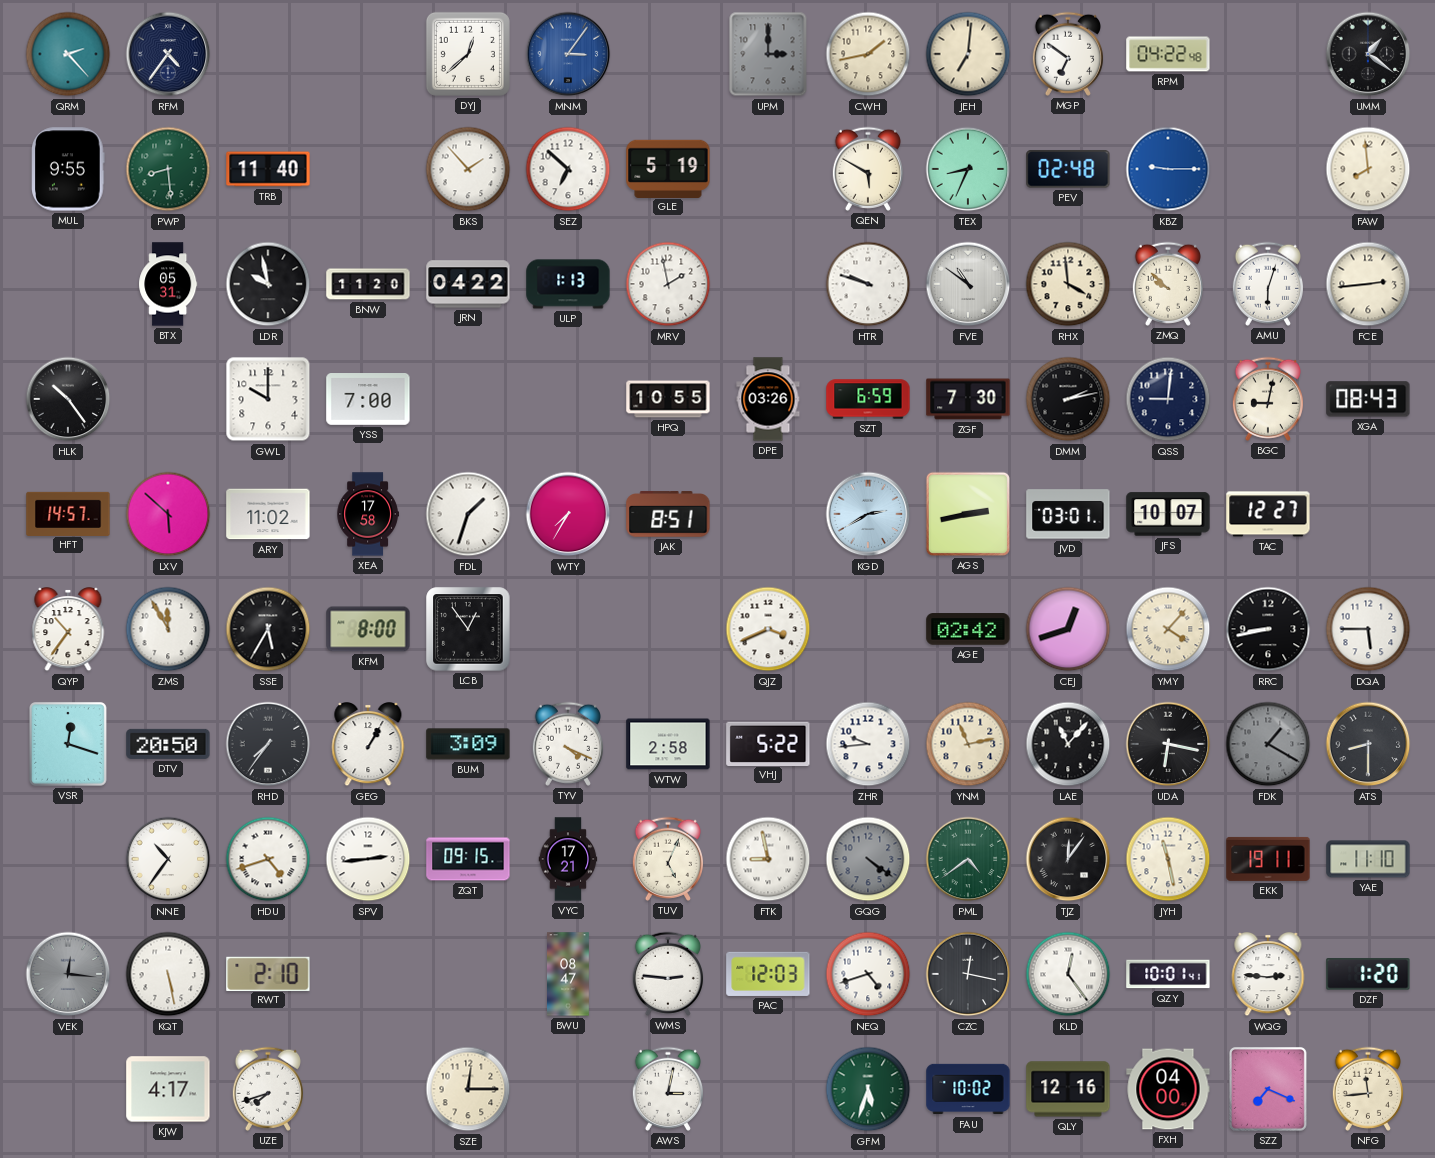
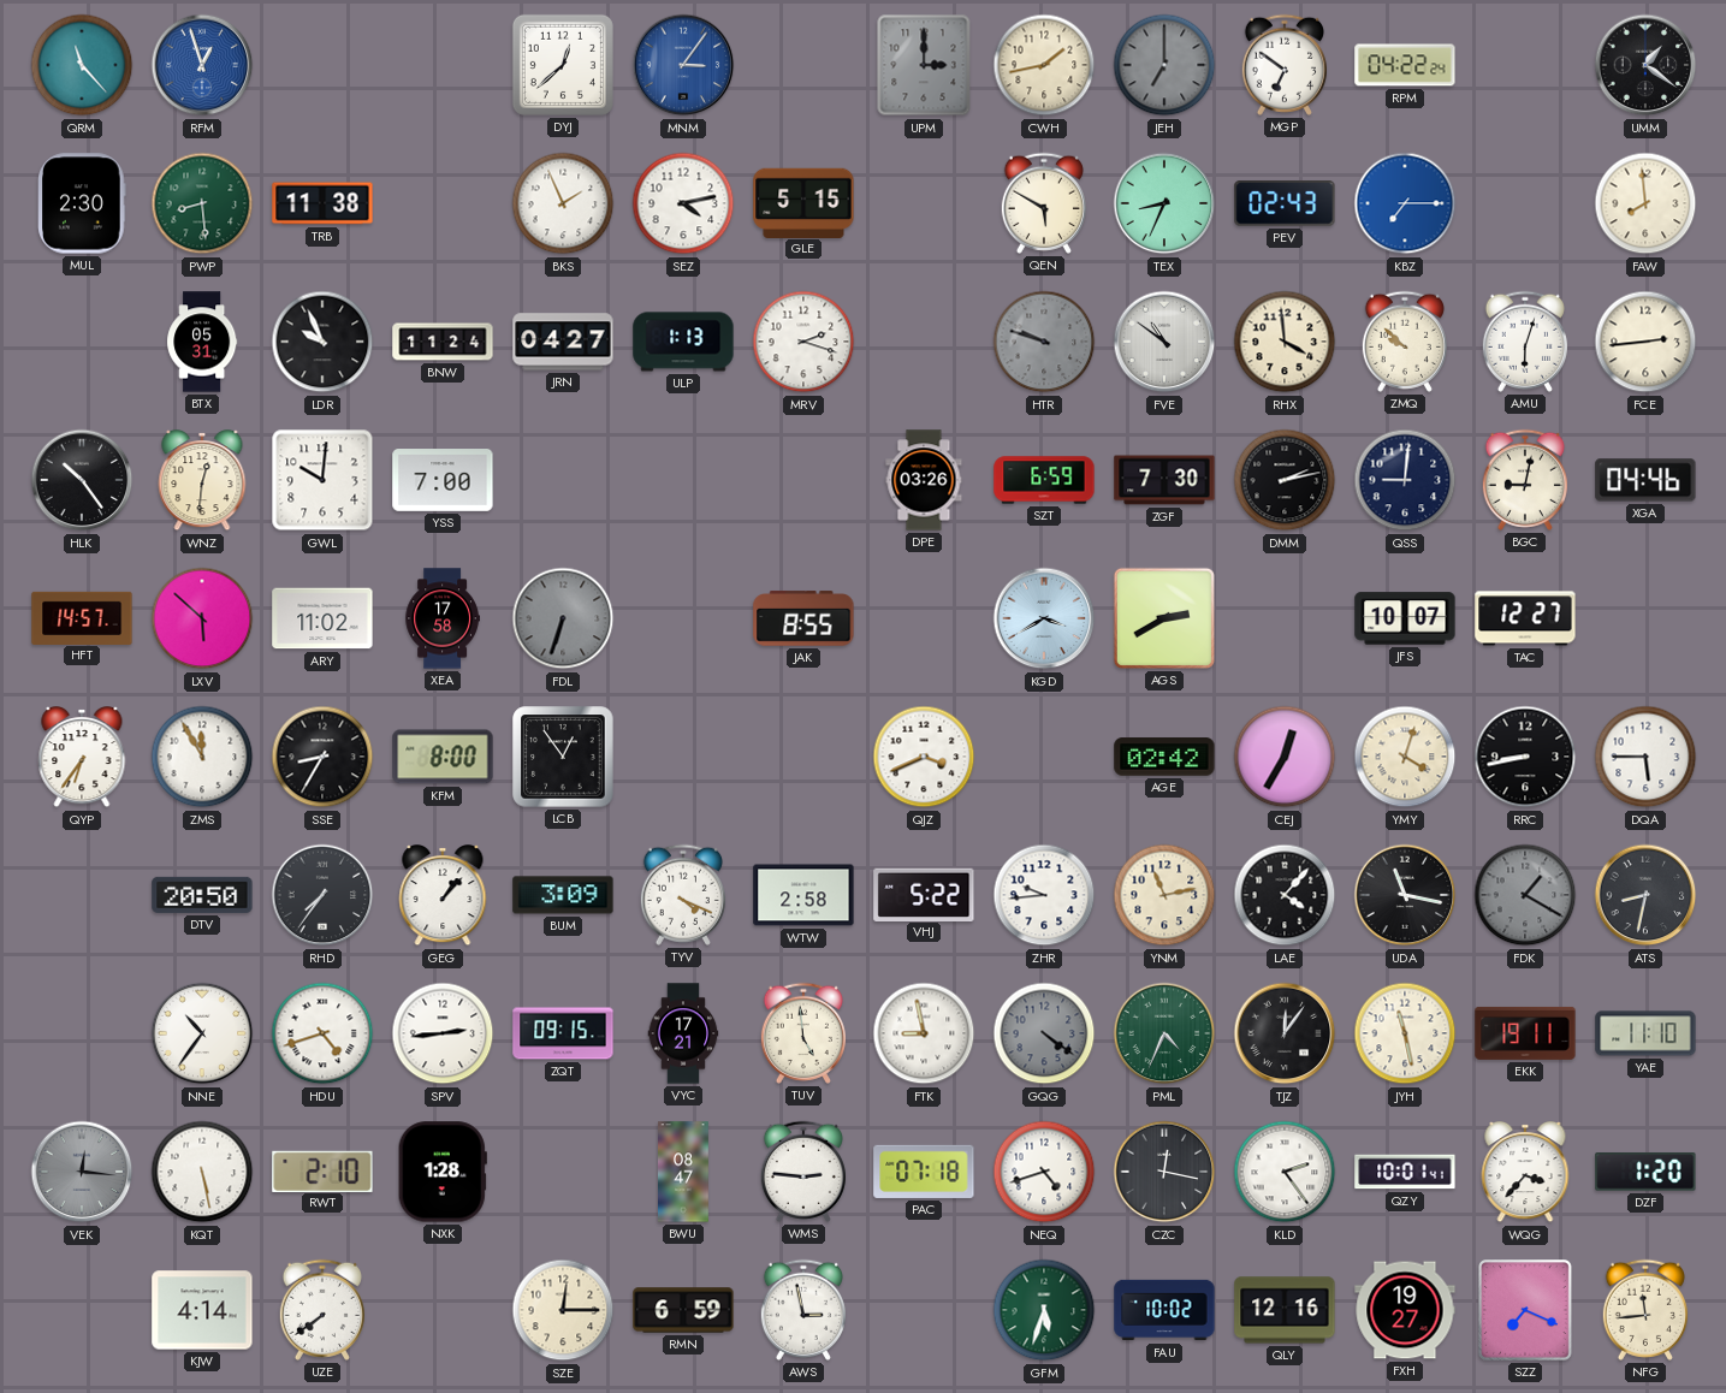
QRM: 2:23 -> 11:23
RFM: 4:36 -> 12:57
RFM dial: navy -> blue
JEH: 7:01 -> 7:00
JEH dial: cream -> grey
RPM: 04:22:48 -> 04:22:24
MUL: 9:55 -> 2:30
TRB: 11:40 -> 11:38
BKS: 1:53 -> 1:56
SEZ: 6:52 -> 4:13
GLE: 5:19 -> 5:15
PEV: 02:48 -> 02:43
KBZ: 9:15 -> 7:15
LDR: 9:58 -> 9:56
BNW: 11:20 -> 11:24
JRN: 04:22 -> 04:27
MRV: 1:58 -> 2:18
HTR dial: white -> grey
WNZ: none -> 12:31
GWL: 10:00 -> 10:01
HPQ: 10:55 -> none
XGA: 08:43 -> 04:46
FDL: 1:33 -> 6:33
FDL dial: white -> grey
WTY: 7:35 -> none
JAK: 8:51 -> 8:55
KGD: 2:40 -> 3:40
AGS: 2:43 -> 2:40
JVD: 03:01 -> none
QYP: 10:36 -> 6:36
SSE: 5:35 -> 8:35
CEJ: 12:42 -> 12:35
YMY: 4:07 -> 4:03
VSR: 12:18 -> none
GEG: 1:05 -> 1:07
LAE: 11:07 -> 4:07
UDA: 6:17 -> 11:17
ATS: 8:30 -> 8:32
TUV: 5:04 -> 4:59
PML: 4:39 -> 4:34
NXK: none -> 1:28
PAC: 12:03 -> 07:18
KLD: 12:24 -> 2:24
WQG: 2:46 -> 3:37
KJW: 4:17 -> 4:14
UZE: 7:42 -> 7:39
RMN: none -> 6:59
AWS: 3:02 -> 2:58
FXH: 04:00 -> 19:27
